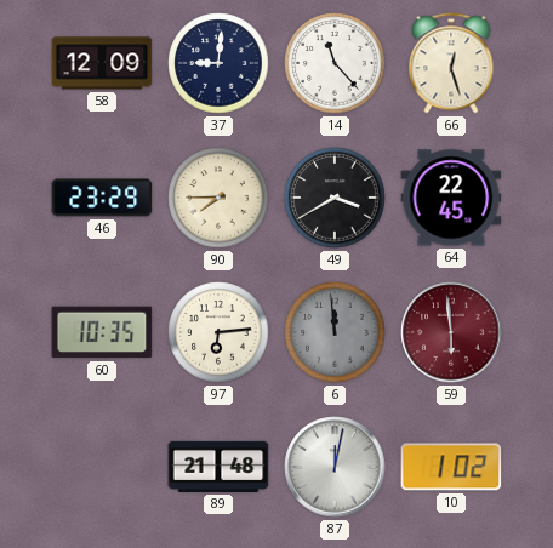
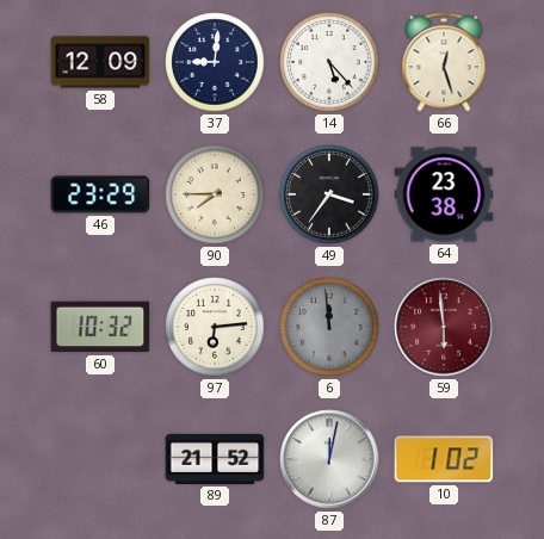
14: 11:23 -> 5:23
49: 3:40 -> 3:36
64: 22:45 -> 23:38
60: 10:35 -> 10:32
89: 21:48 -> 21:52
